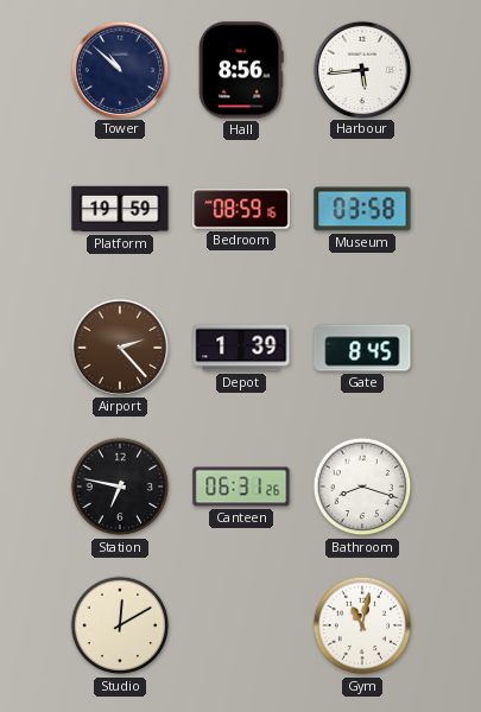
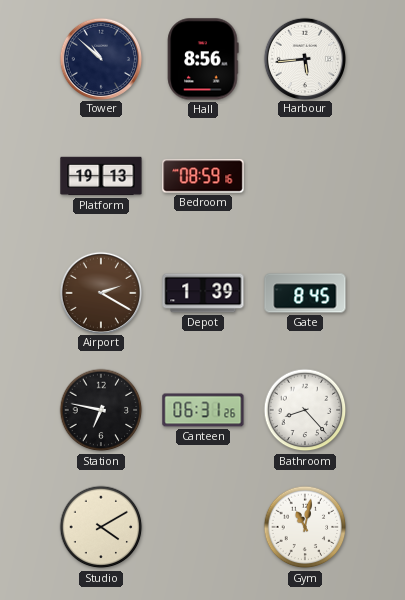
Platform: 19:59 -> 19:13
Museum: 03:58 -> none
Airport: 2:23 -> 2:20
Bathroom: 8:18 -> 8:23
Studio: 12:10 -> 4:10
